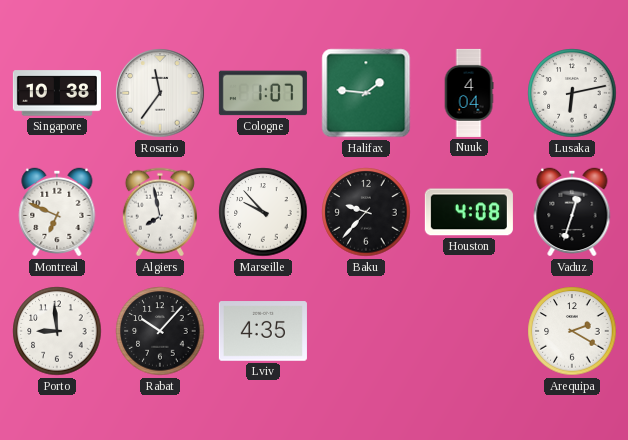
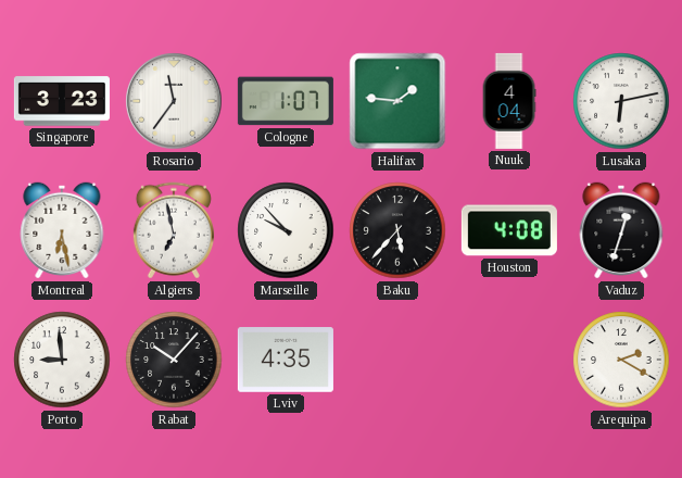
Singapore: 10:38 -> 3:23
Montreal: 6:49 -> 6:28
Algiers: 7:58 -> 6:58
Baku: 9:37 -> 5:37
